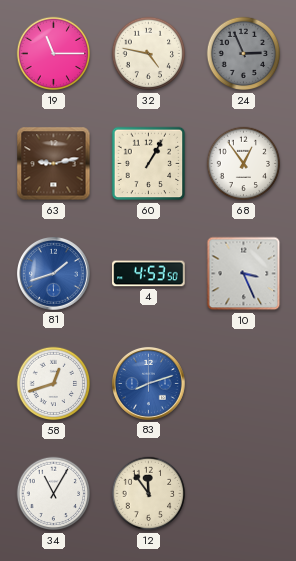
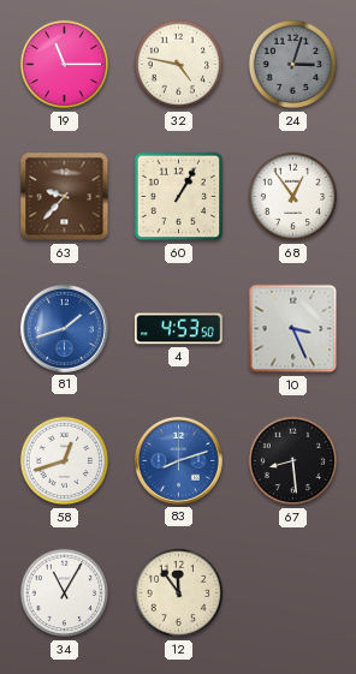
24: 2:56 -> 3:03
63: 9:13 -> 9:37
67: none -> 8:29
